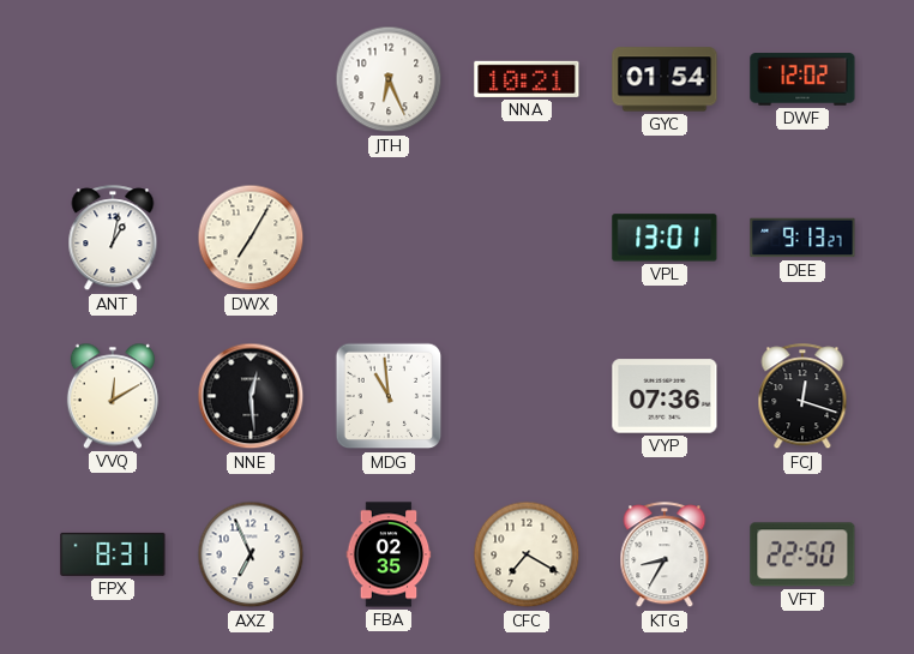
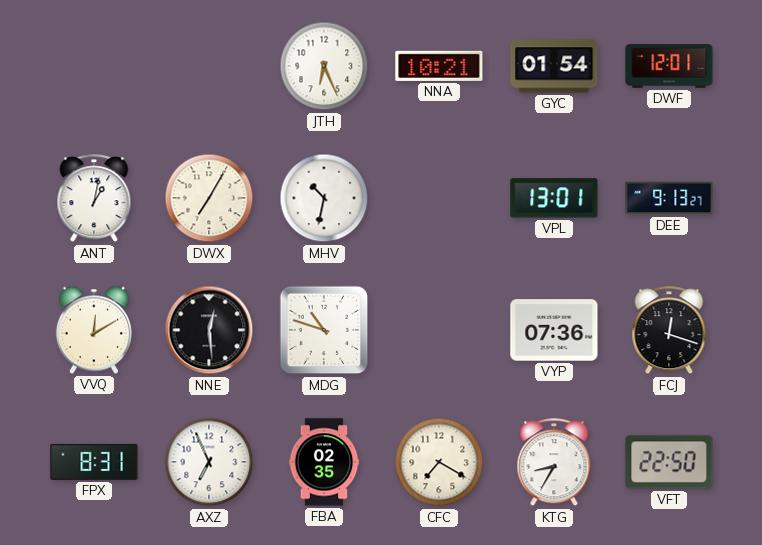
DWF: 12:02 -> 12:01
MHV: none -> 10:32
MDG: 10:59 -> 10:48
